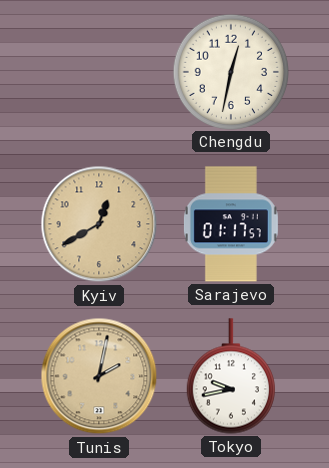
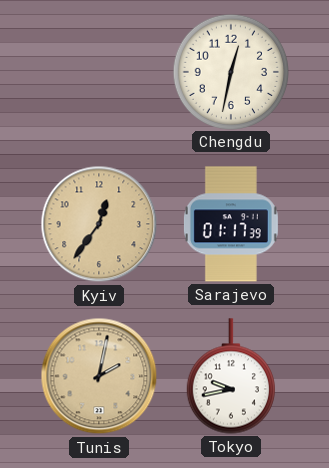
Kyiv: 12:40 -> 12:36
Sarajevo: 01:17:57 -> 01:17:39
